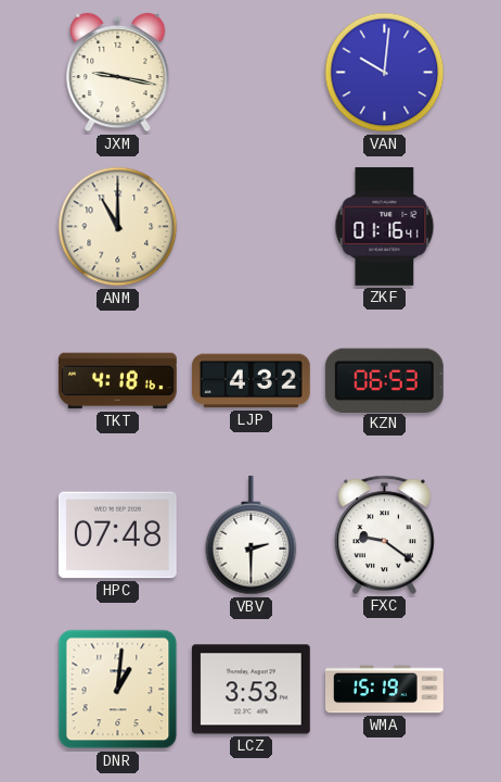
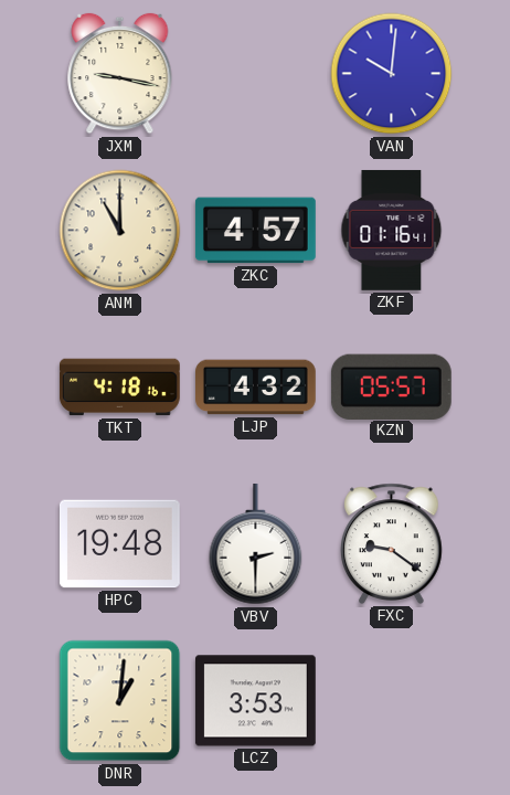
ZKC: none -> 4:57
KZN: 06:53 -> 05:57
HPC: 07:48 -> 19:48
WMA: 15:19 -> none
